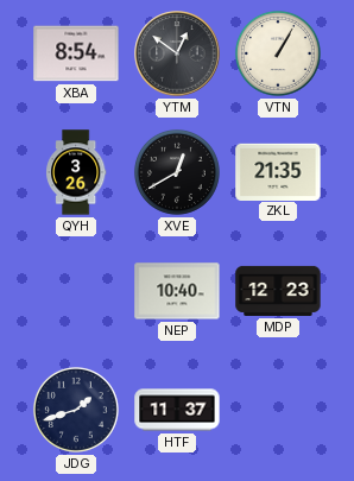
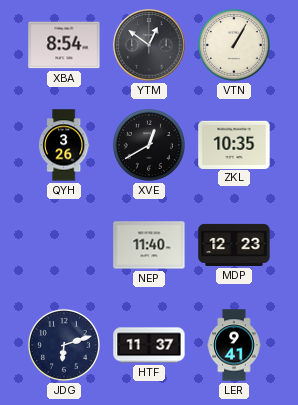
ZKL: 21:35 -> 10:35
NEP: 10:40 -> 11:40
JDG: 1:42 -> 6:12
LER: none -> 9:41
